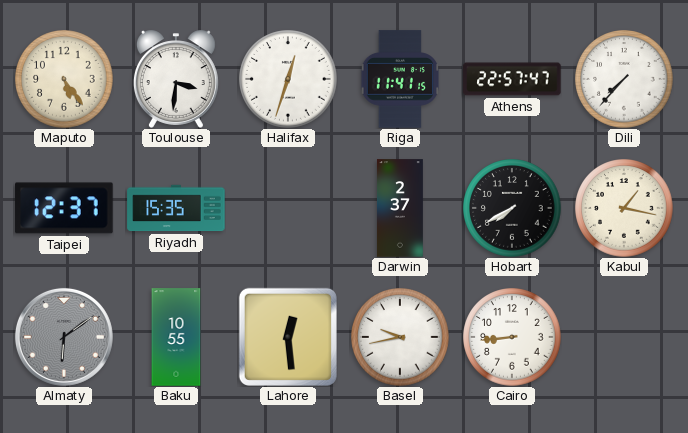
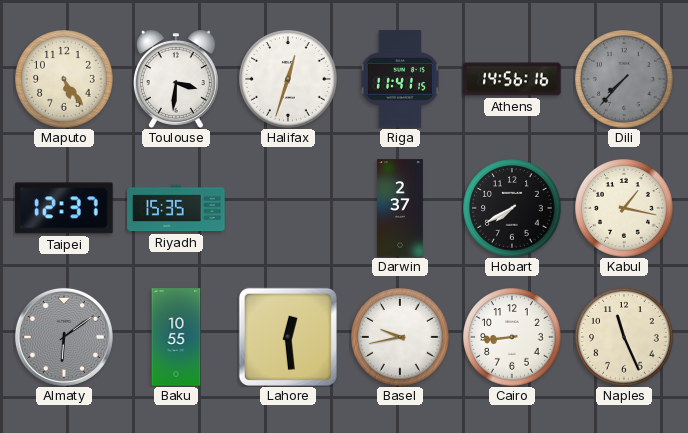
Athens: 22:57 -> 14:56
Dili dial: white -> grey
Naples: none -> 11:26
